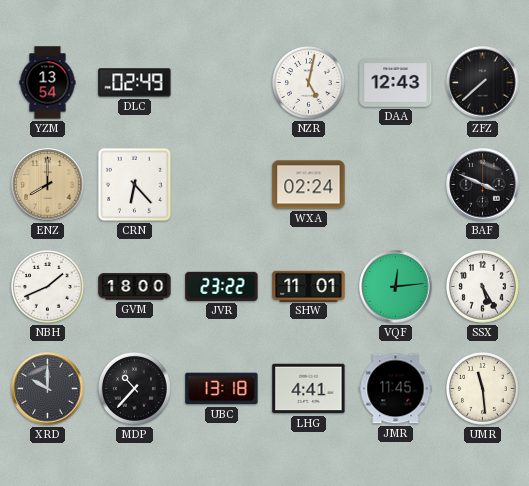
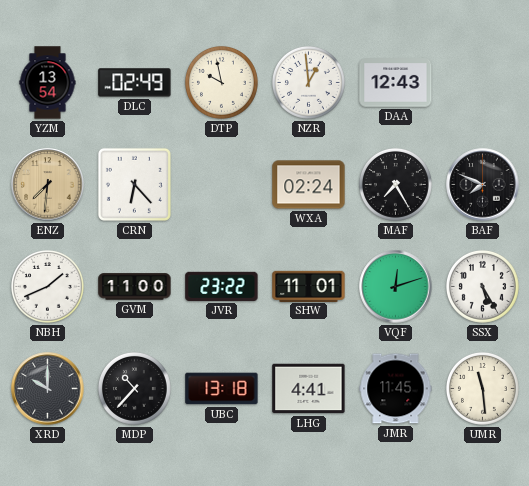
DTP: none -> 9:58
NZR: 5:02 -> 12:59
ZFZ: 7:38 -> none
ENZ: 8:00 -> 7:31
MAF: none -> 7:25
BAF: 3:49 -> 7:49
GVM: 18:00 -> 11:00
VQF: 12:14 -> 12:12
